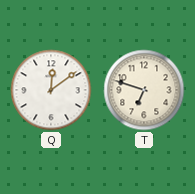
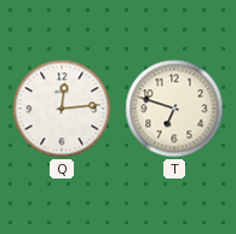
Q: 12:09 -> 12:14
